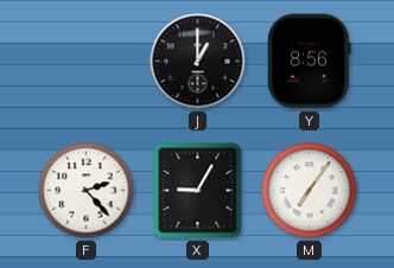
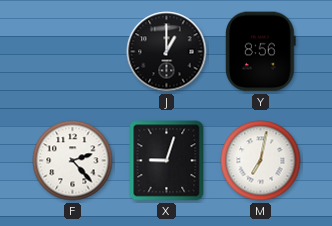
X: 9:05 -> 9:03
M: 7:06 -> 7:02
